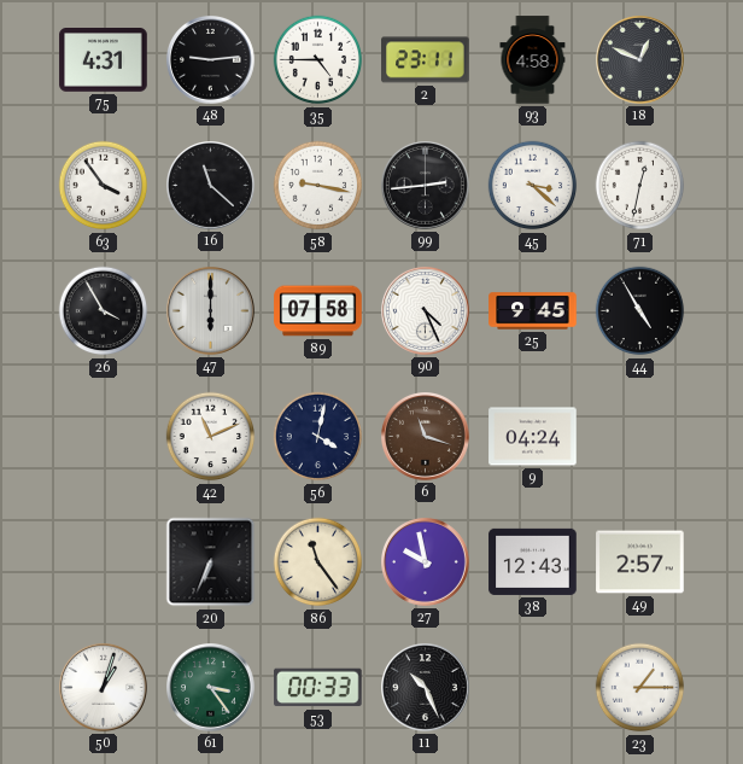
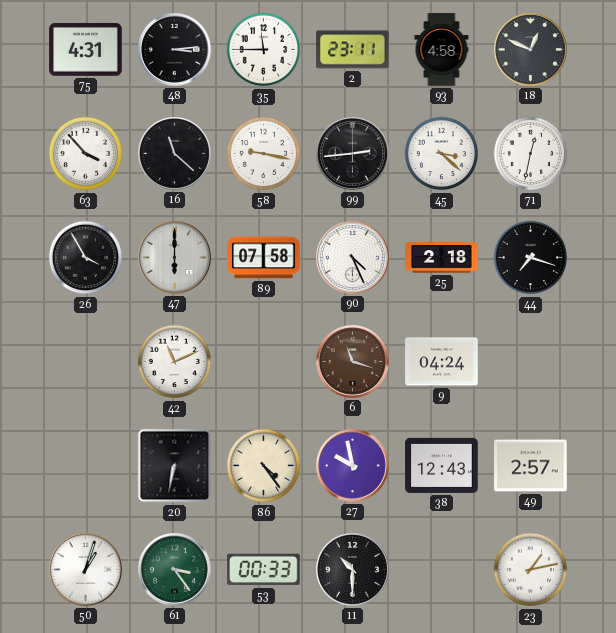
48: 9:14 -> 3:14
35: 4:45 -> 11:45
63: 3:54 -> 3:53
25: 9:45 -> 2:18
44: 4:55 -> 7:18
56: 4:02 -> none
20: 6:34 -> 6:32
86: 11:24 -> 4:24
11: 10:26 -> 10:30
23: 1:15 -> 1:13
